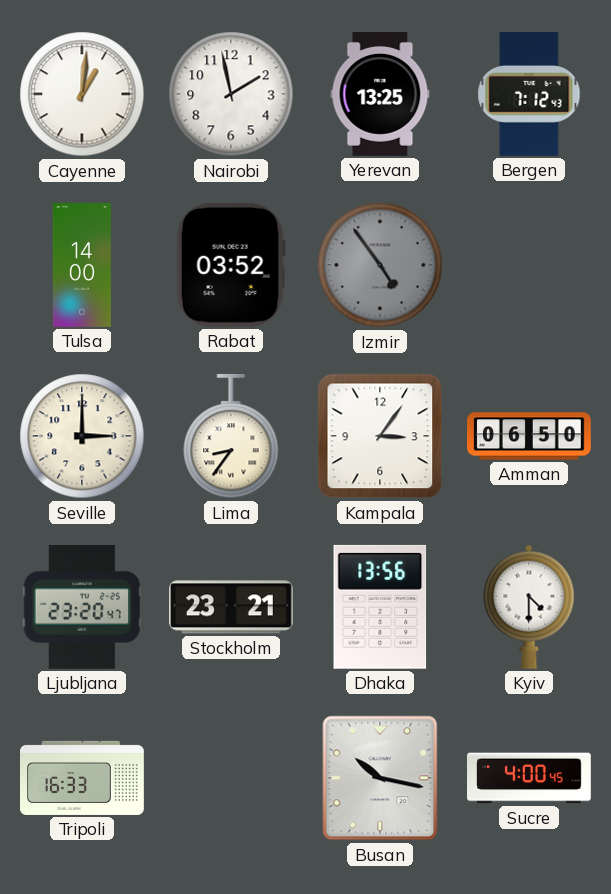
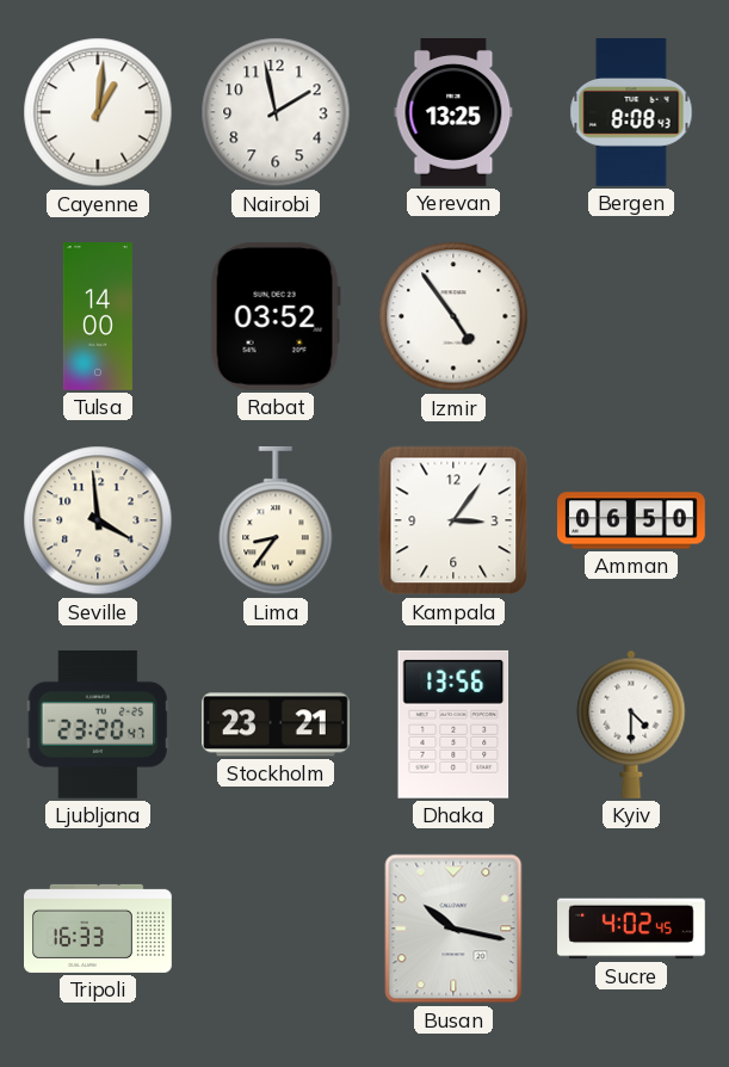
Bergen: 7:12 -> 8:08
Izmir dial: grey -> white
Seville: 3:00 -> 3:59
Sucre: 4:00 -> 4:02
